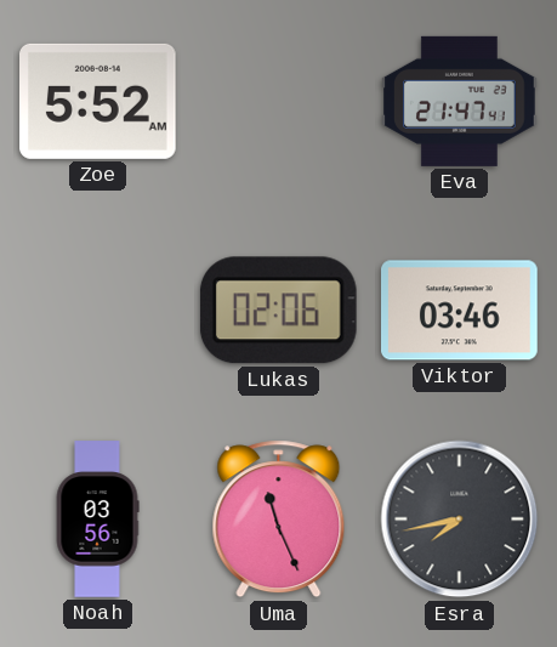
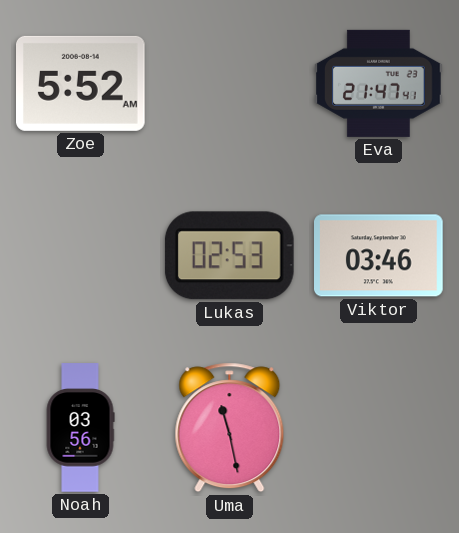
Lukas: 02:06 -> 02:53
Uma: 11:26 -> 11:28
Esra: 7:43 -> none
